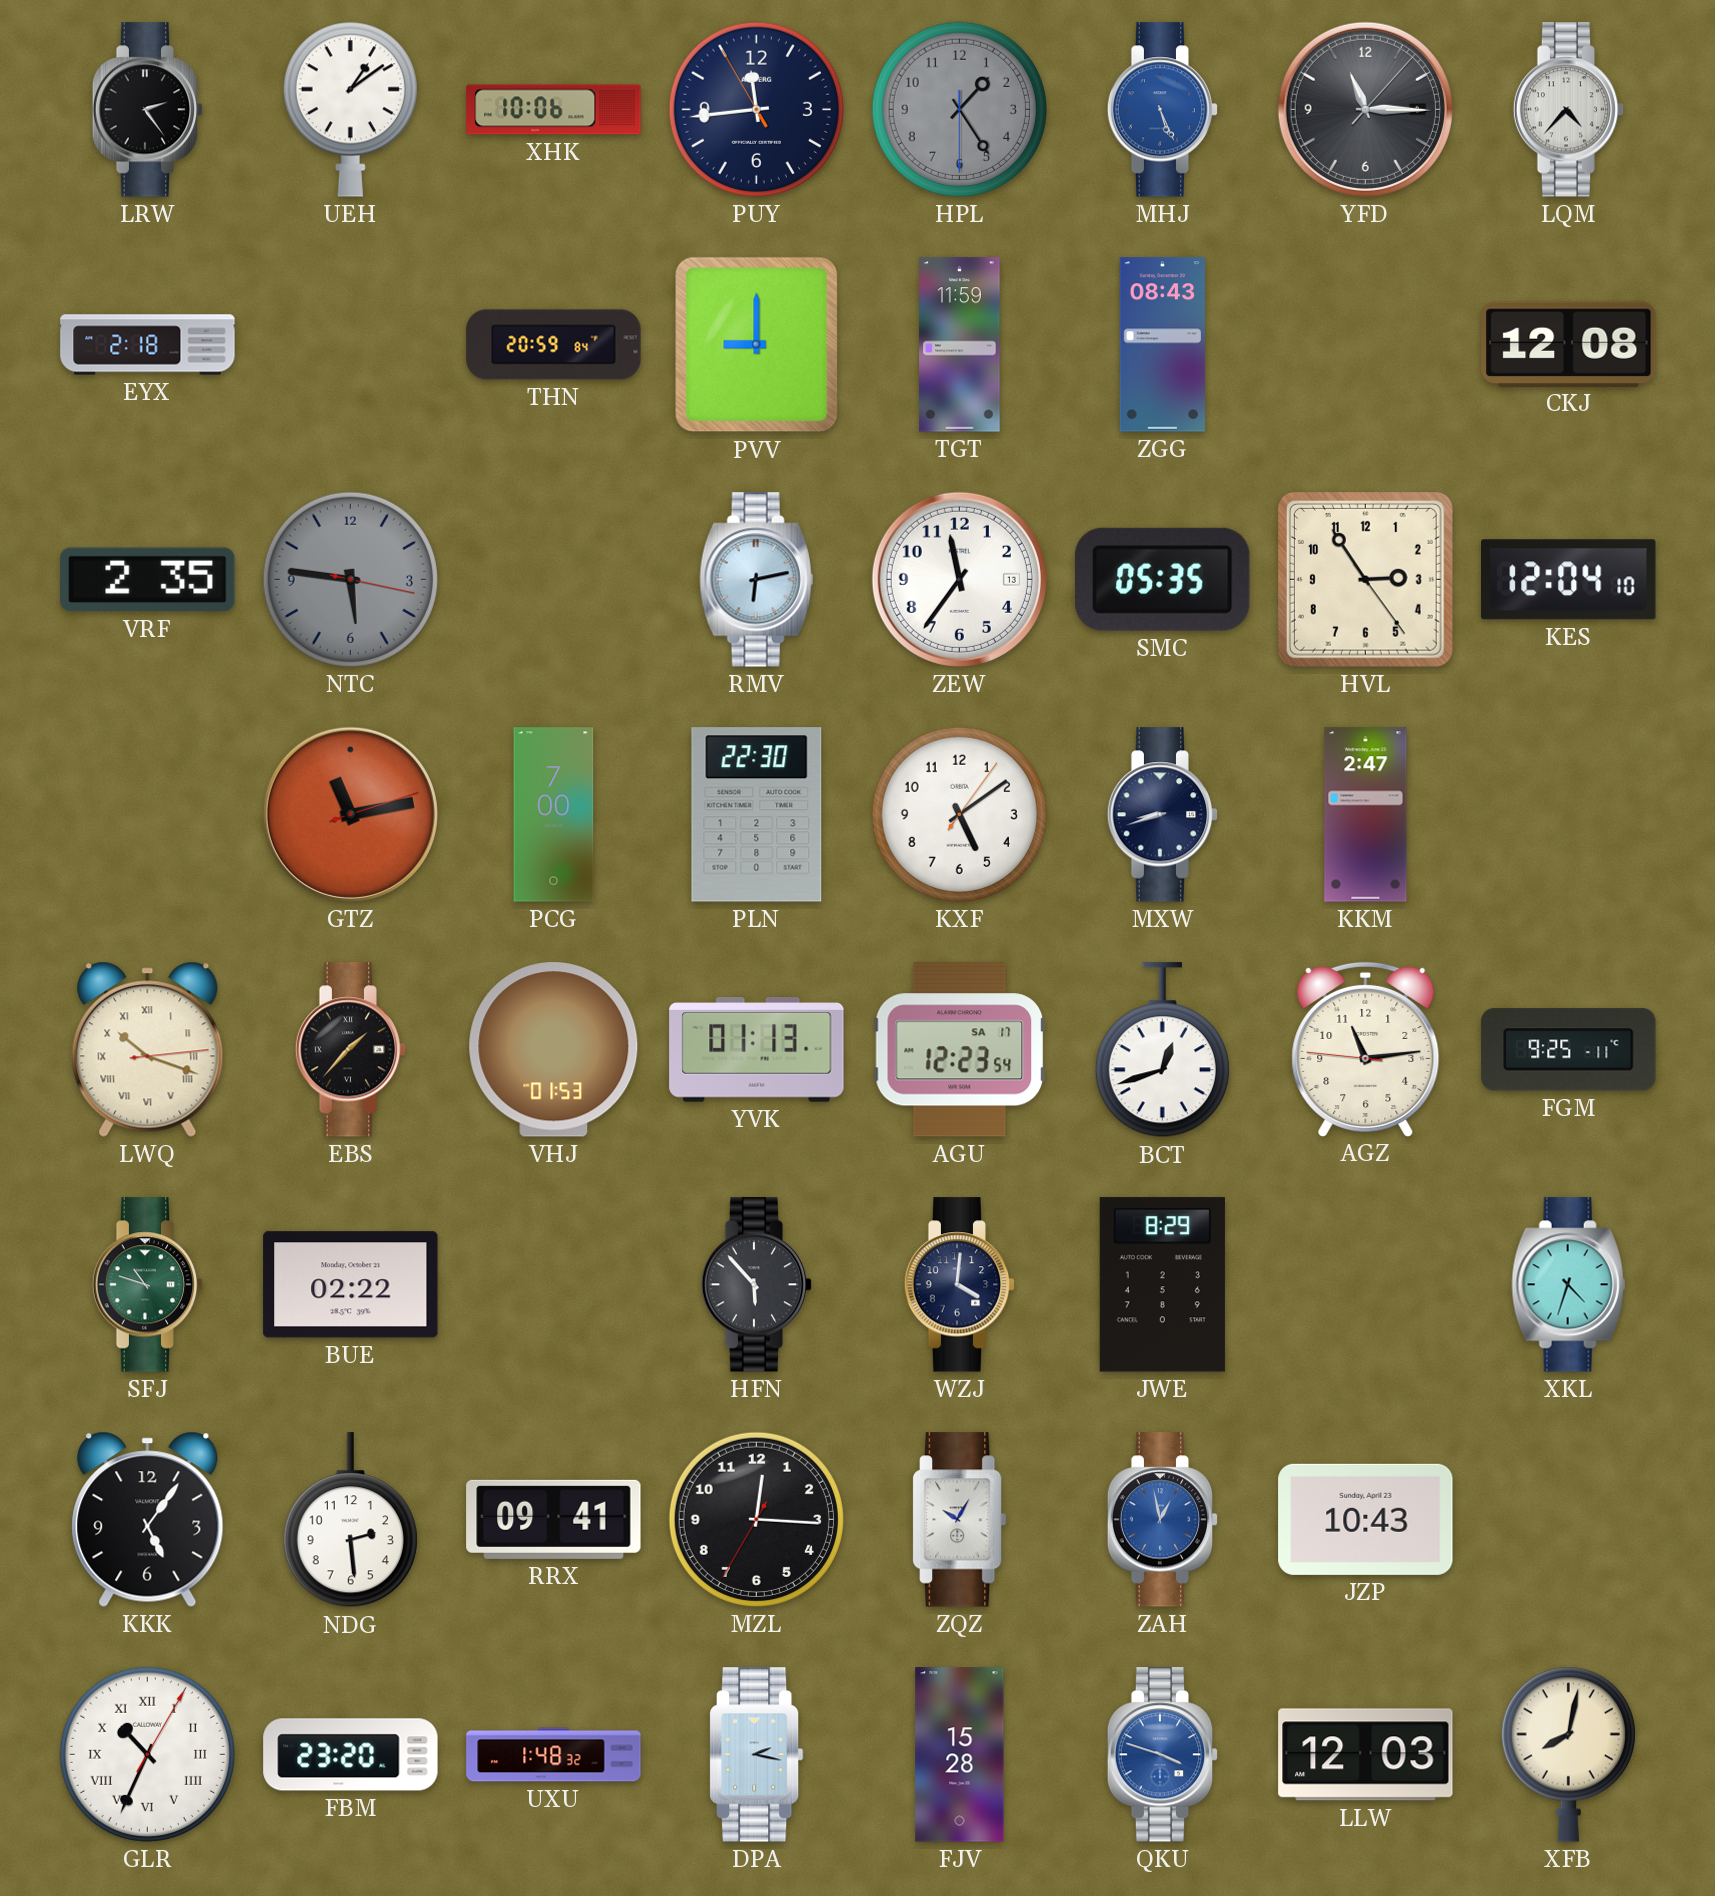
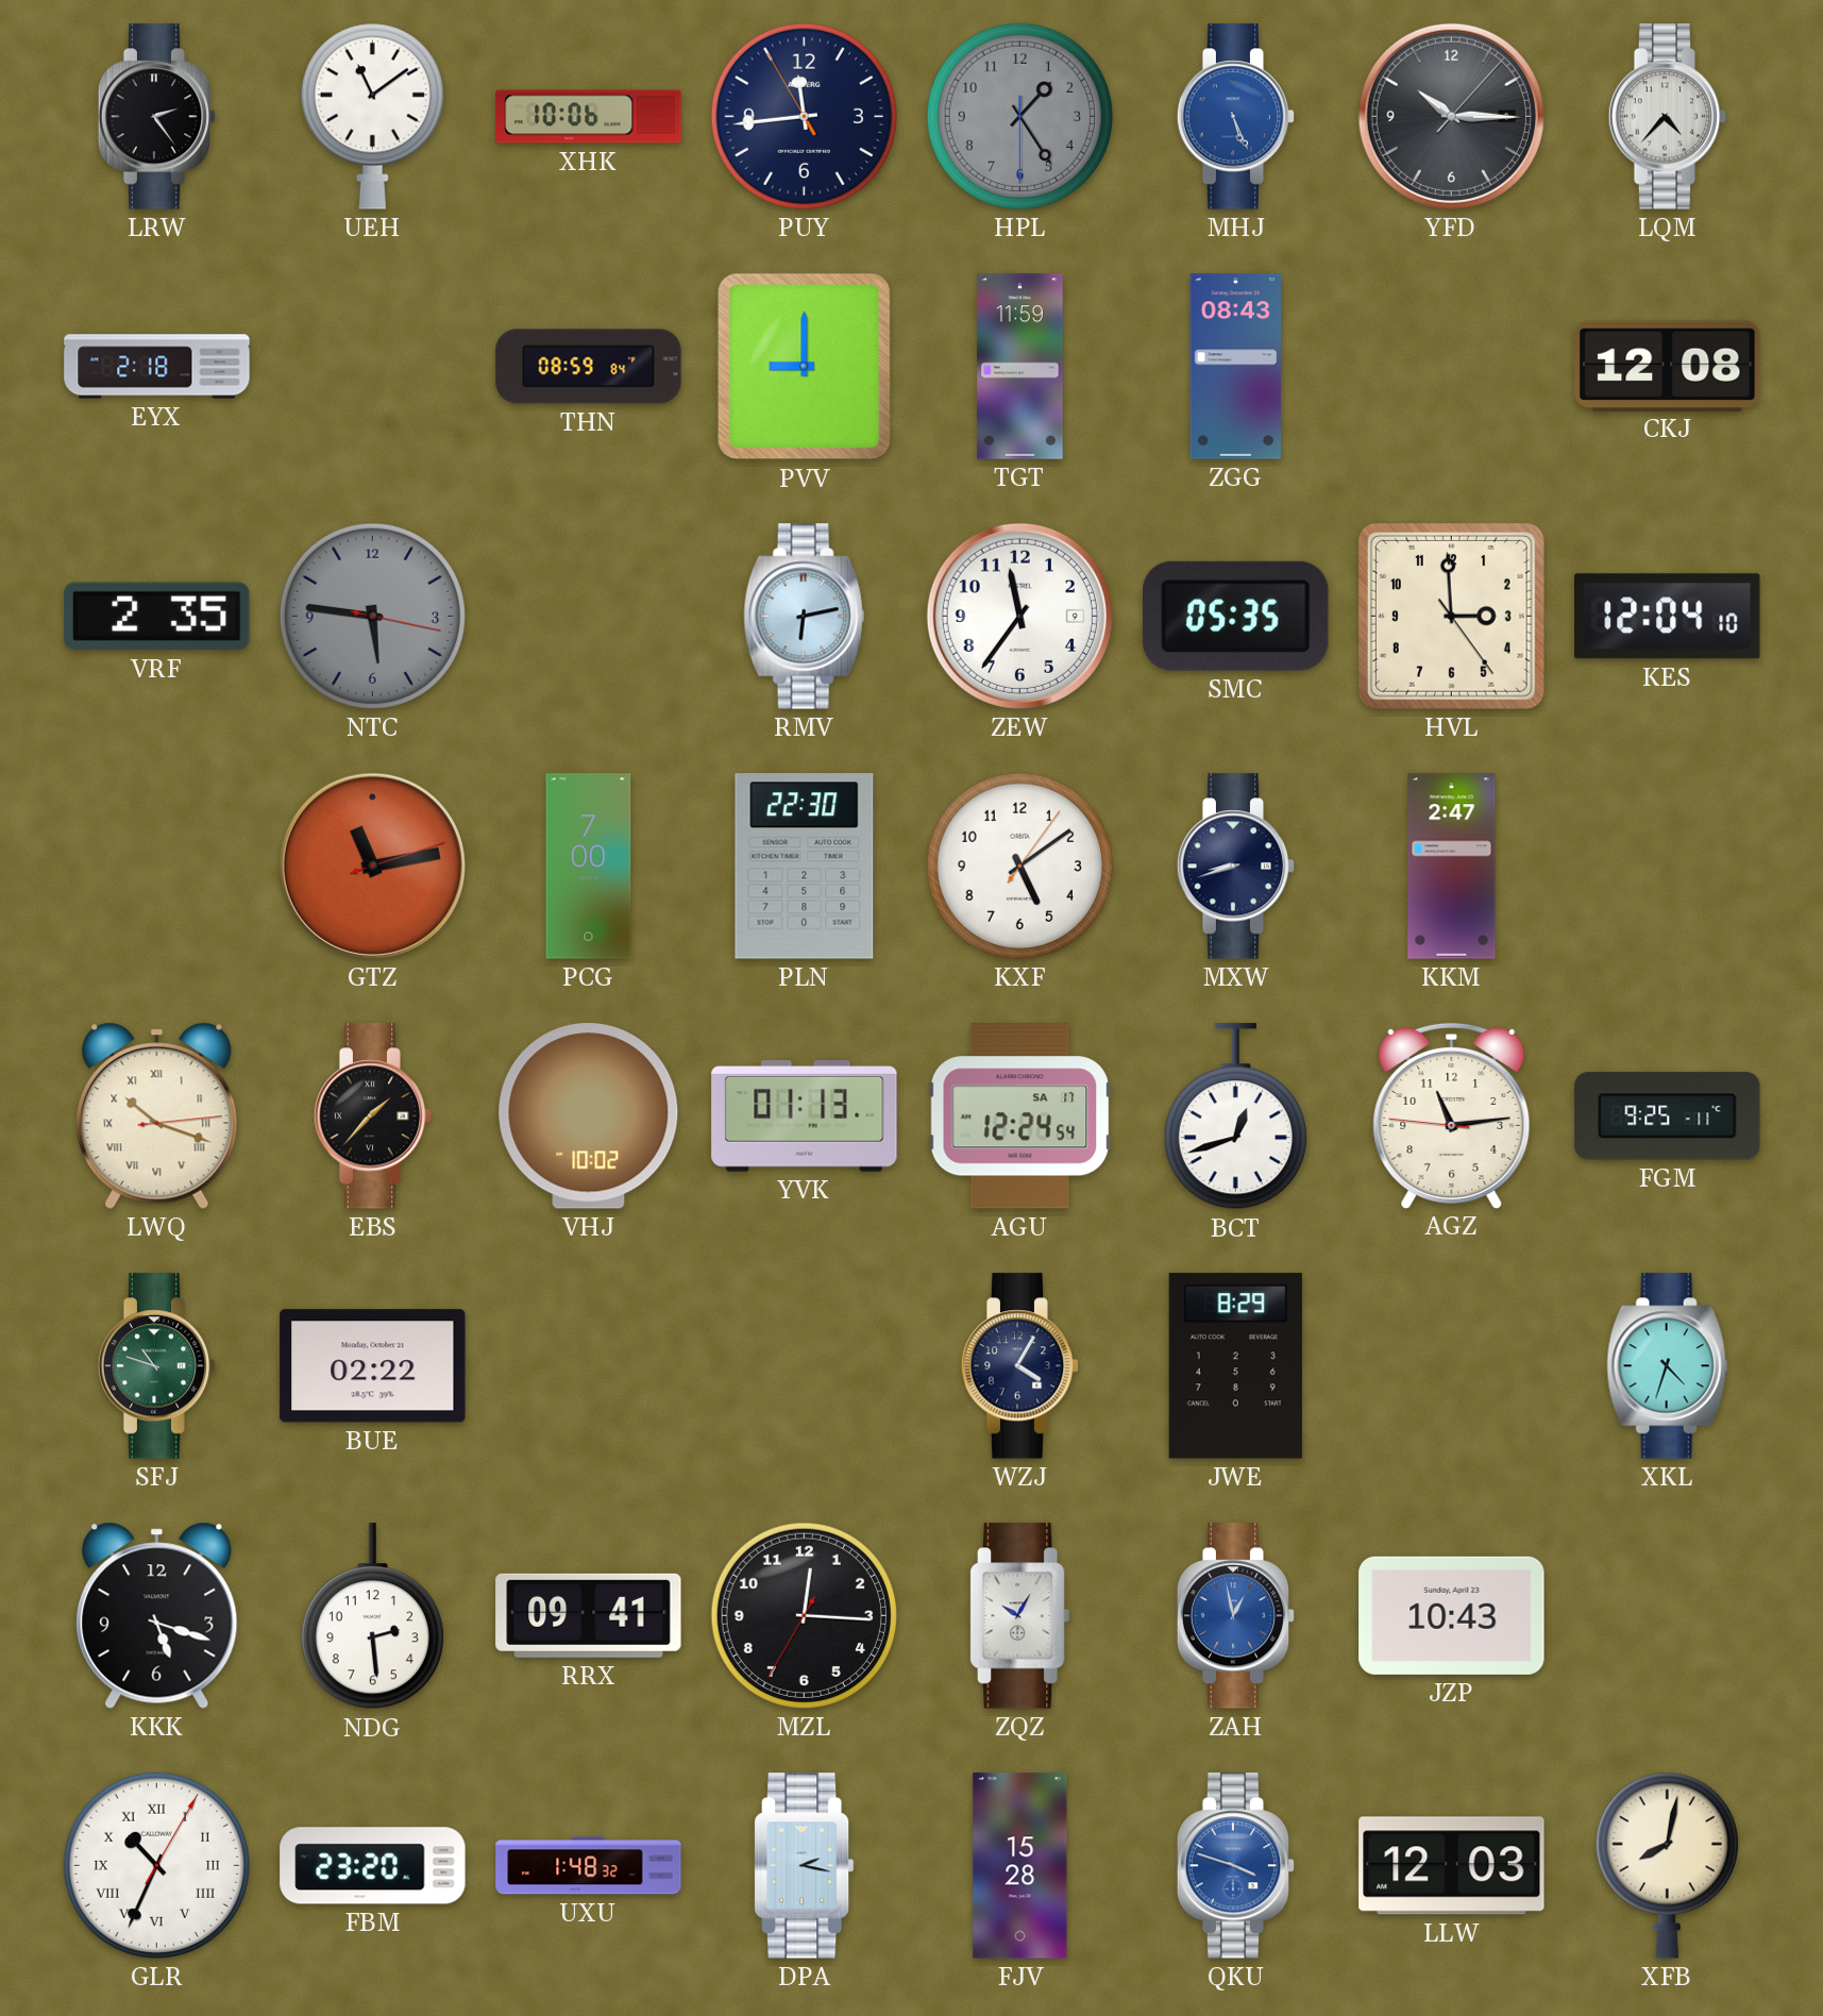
UEH: 1:09 -> 11:09
YFD: 11:15 -> 10:15
THN: 20:59 -> 08:59
ZEW date: 13 -> 9
HVL: 2:54 -> 2:59
VHJ: 01:53 -> 10:02
AGU: 12:23 -> 12:24
HFN: 5:53 -> none
WZJ: 4:01 -> 4:05
KKK: 5:06 -> 5:18
